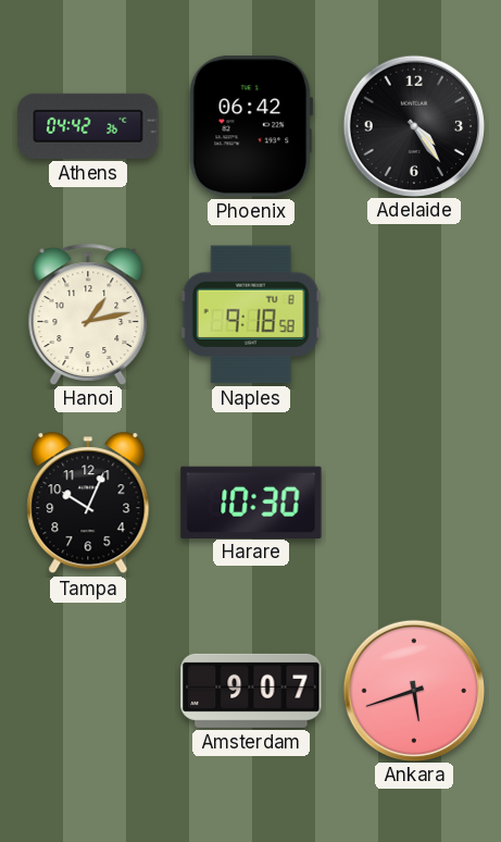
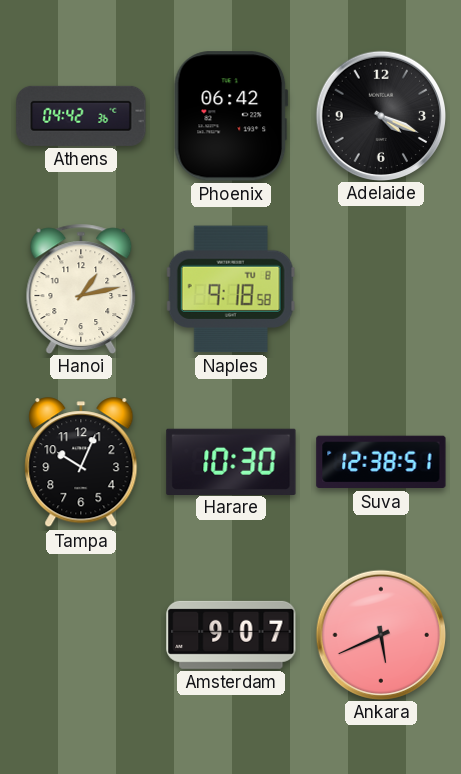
Adelaide: 4:24 -> 4:19
Suva: none -> 12:38
Ankara: 5:42 -> 5:41
